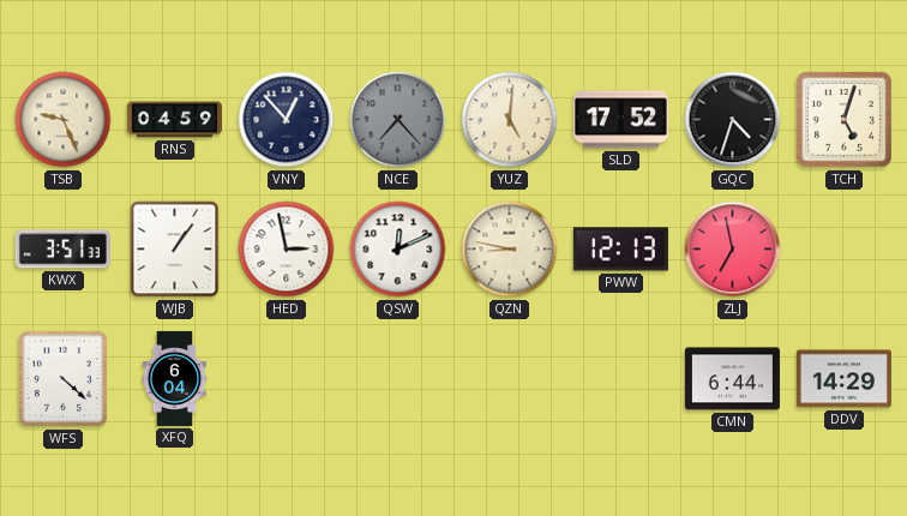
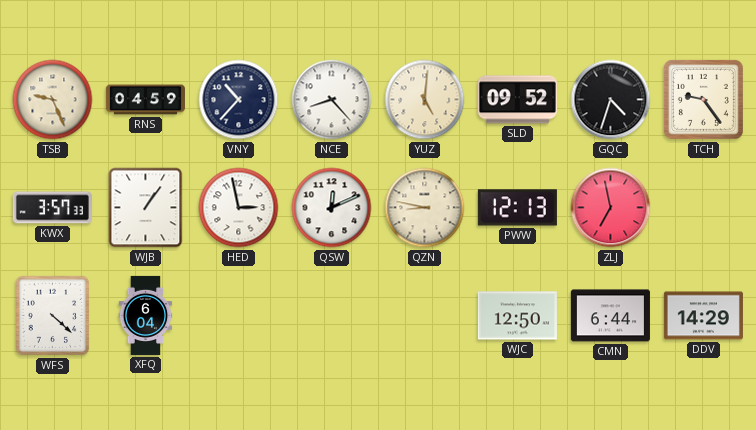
VNY: 12:53 -> 10:37
NCE: 7:23 -> 8:23
NCE dial: grey -> white
SLD: 17:52 -> 09:52
TCH: 5:03 -> 9:24
KWX: 3:51 -> 3:57
WJC: none -> 12:50
